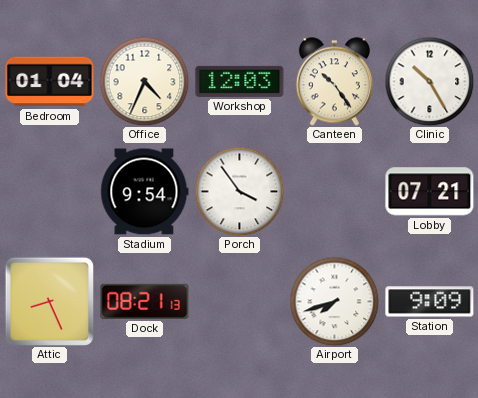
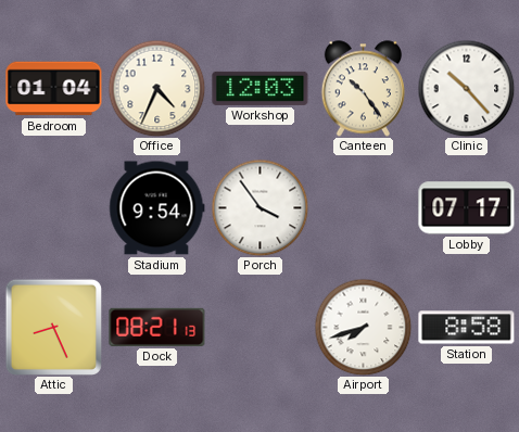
Clinic: 10:25 -> 10:23
Lobby: 07:21 -> 07:17
Station: 9:09 -> 8:58
